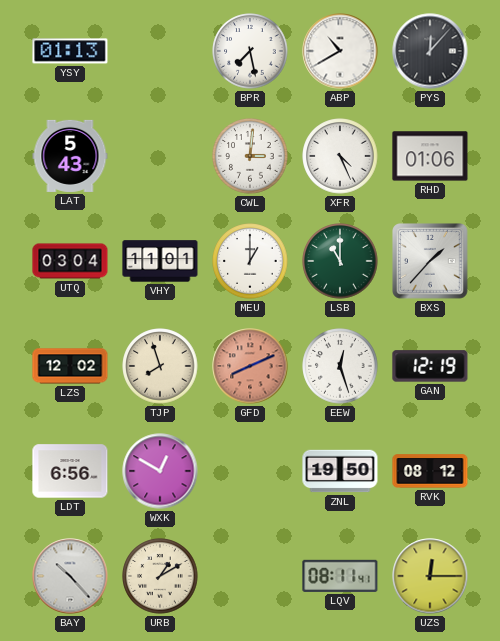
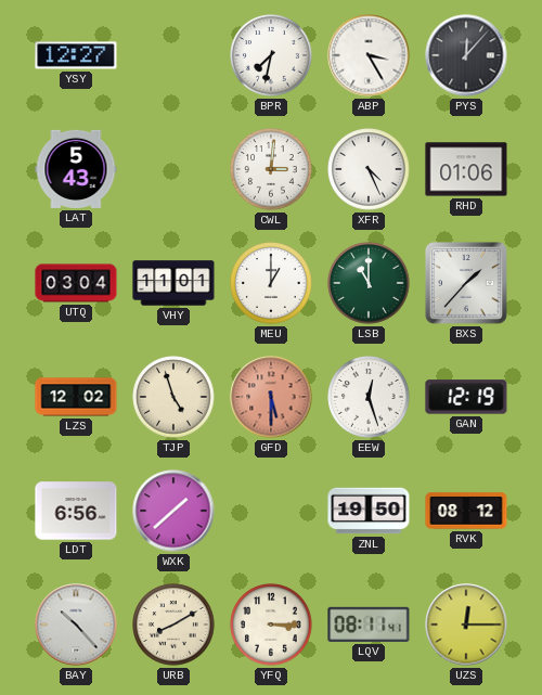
YSY: 01:13 -> 12:27
BPR: 7:28 -> 7:32
ABP: 10:40 -> 3:25
TJP: 7:57 -> 4:57
GFD: 8:11 -> 5:30
WXK: 12:50 -> 1:38
URB: 1:10 -> 8:10
YFQ: none -> 3:15
